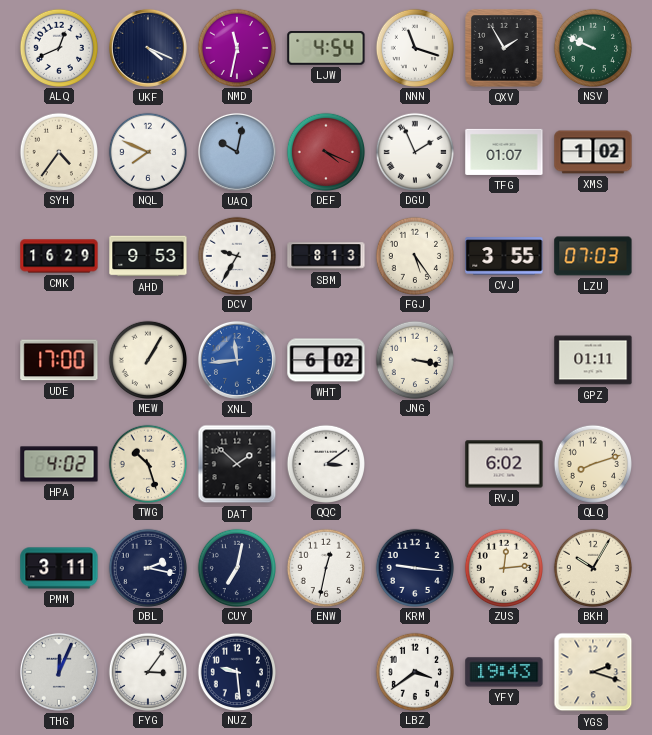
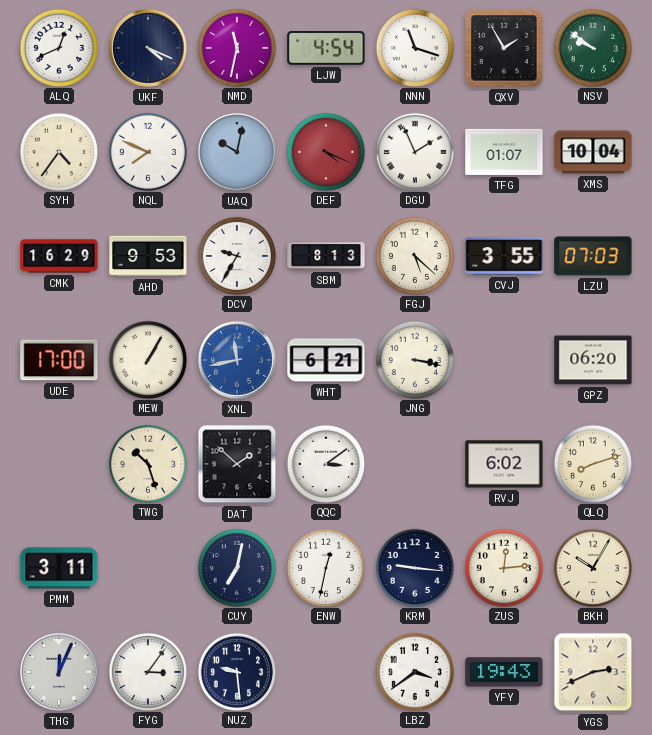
NSV: 9:49 -> 9:51
XMS: 1:02 -> 10:04
FGJ: 5:24 -> 5:22
XNL: 11:44 -> 11:43
WHT: 6:02 -> 6:21
GPZ: 01:11 -> 06:20
HPA: 4:02 -> none
DBL: 2:17 -> none
YGS: 2:18 -> 2:41
